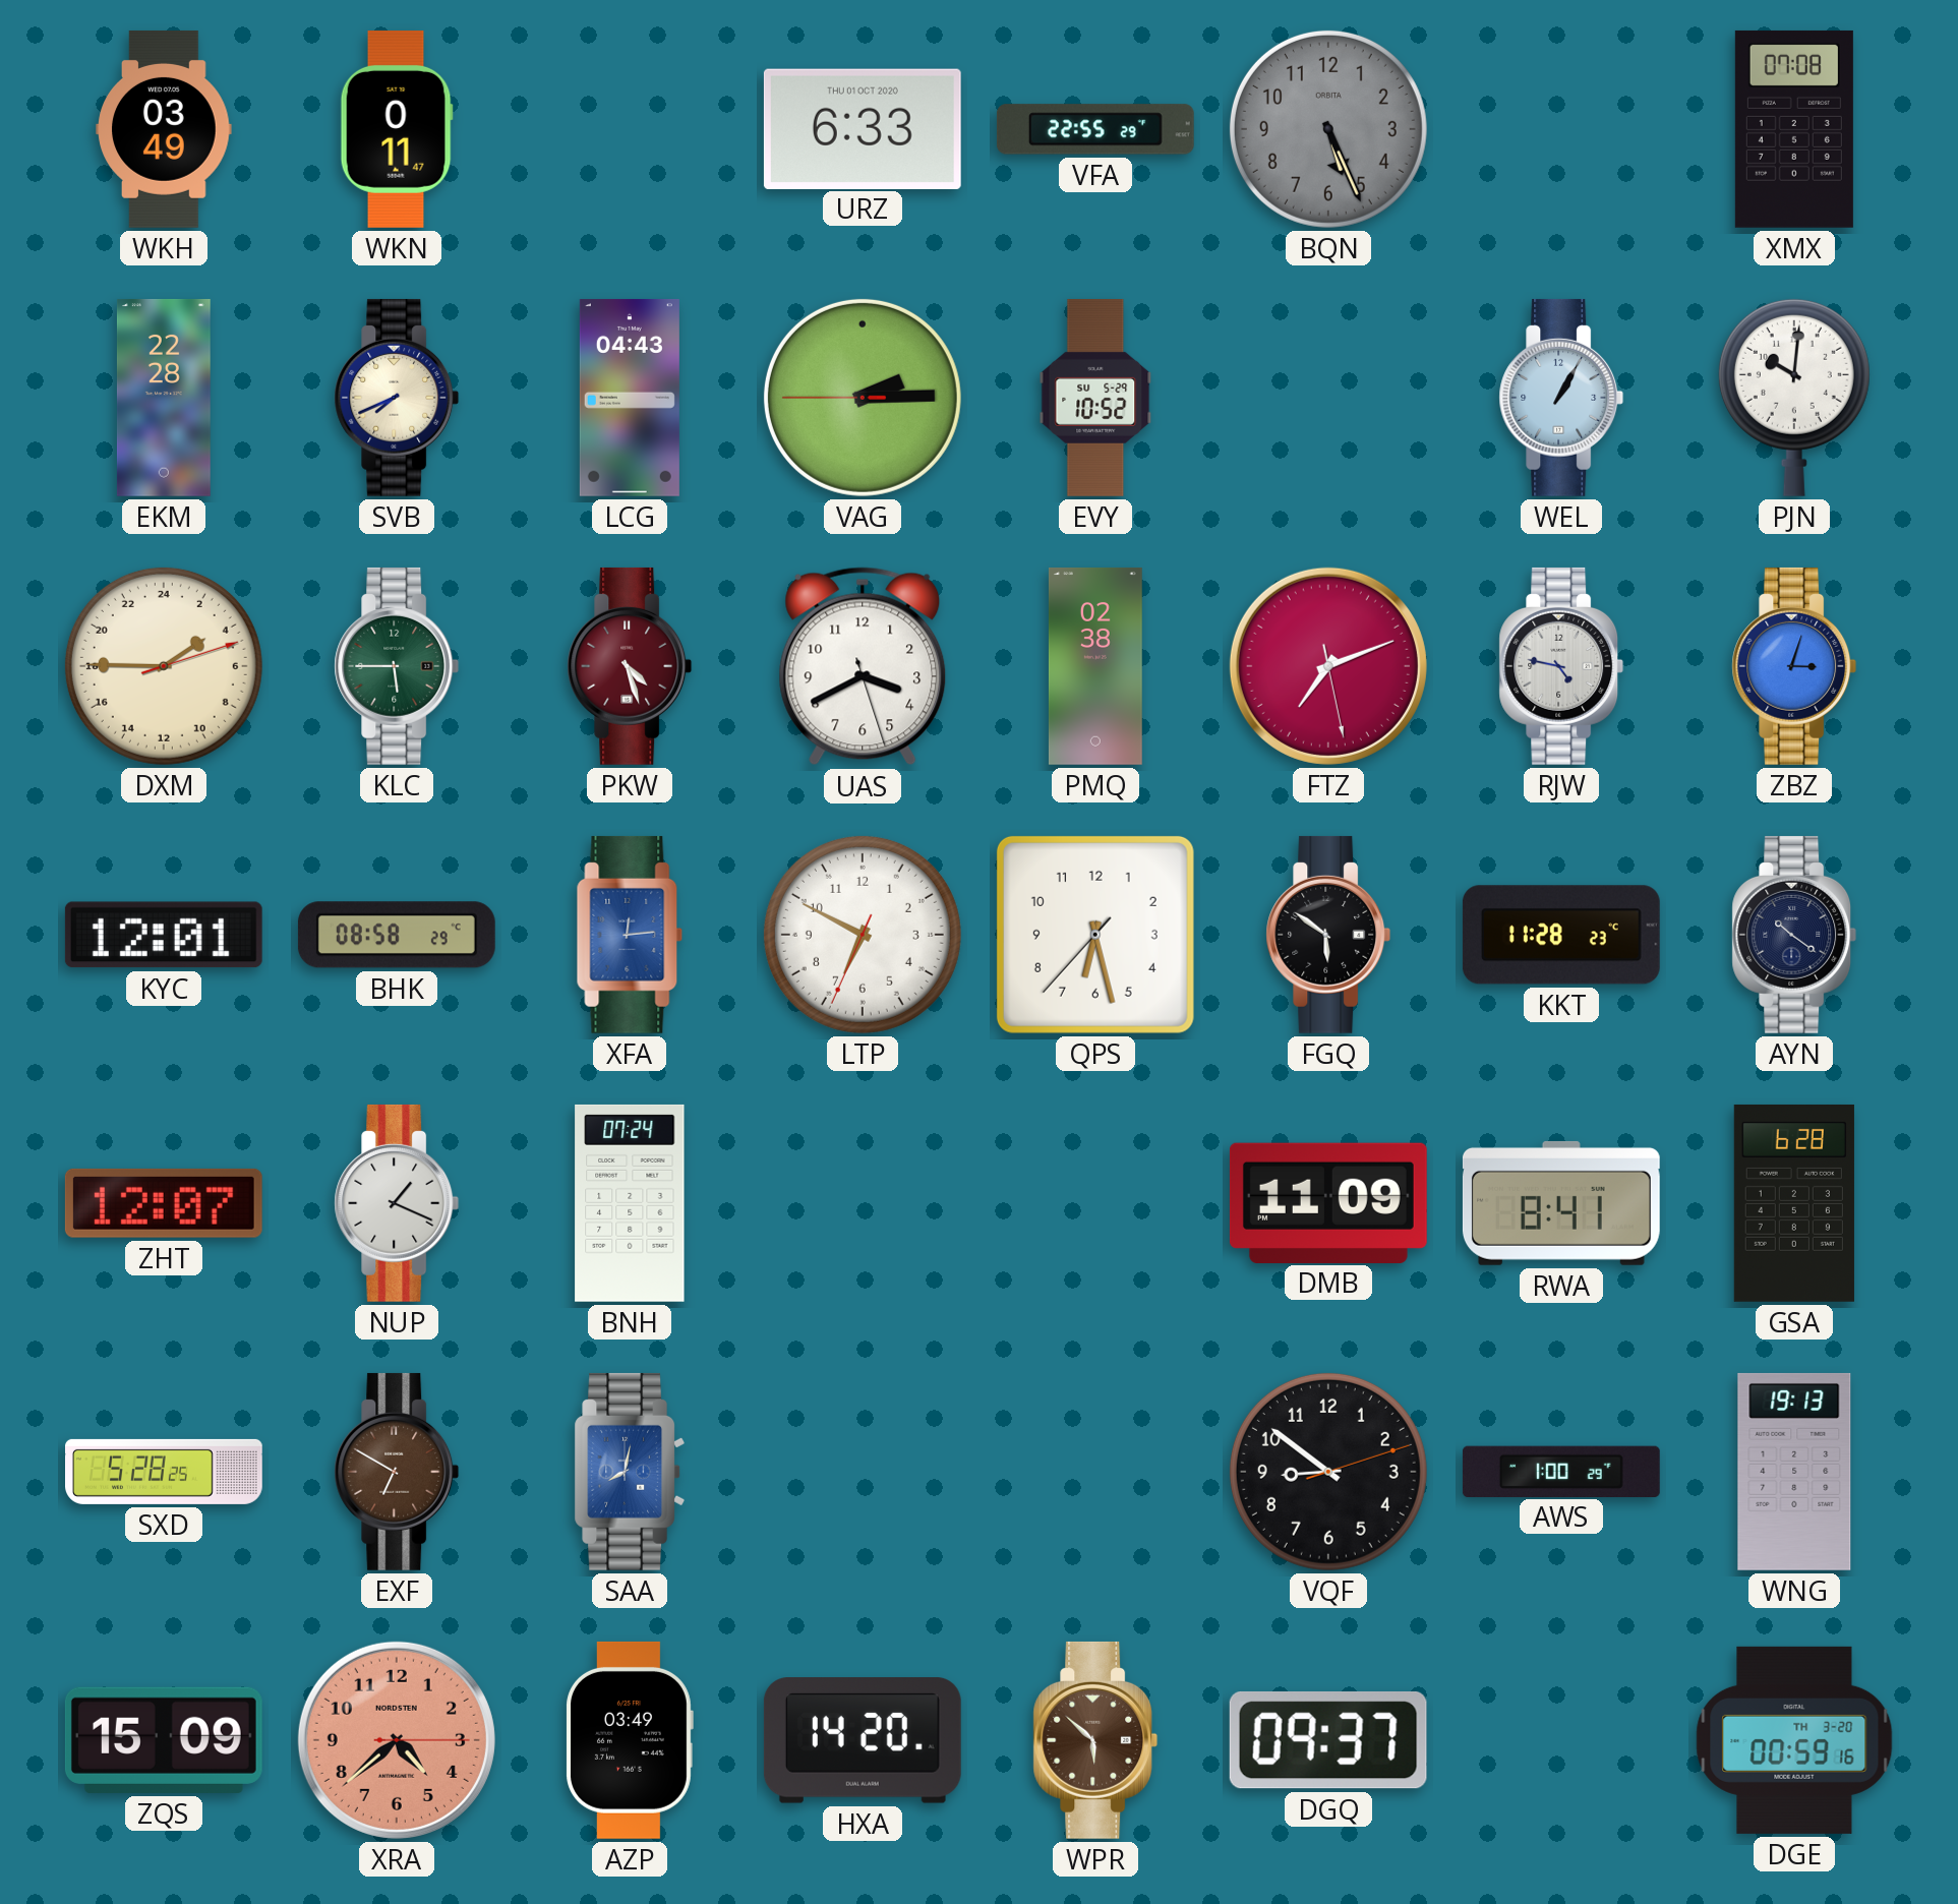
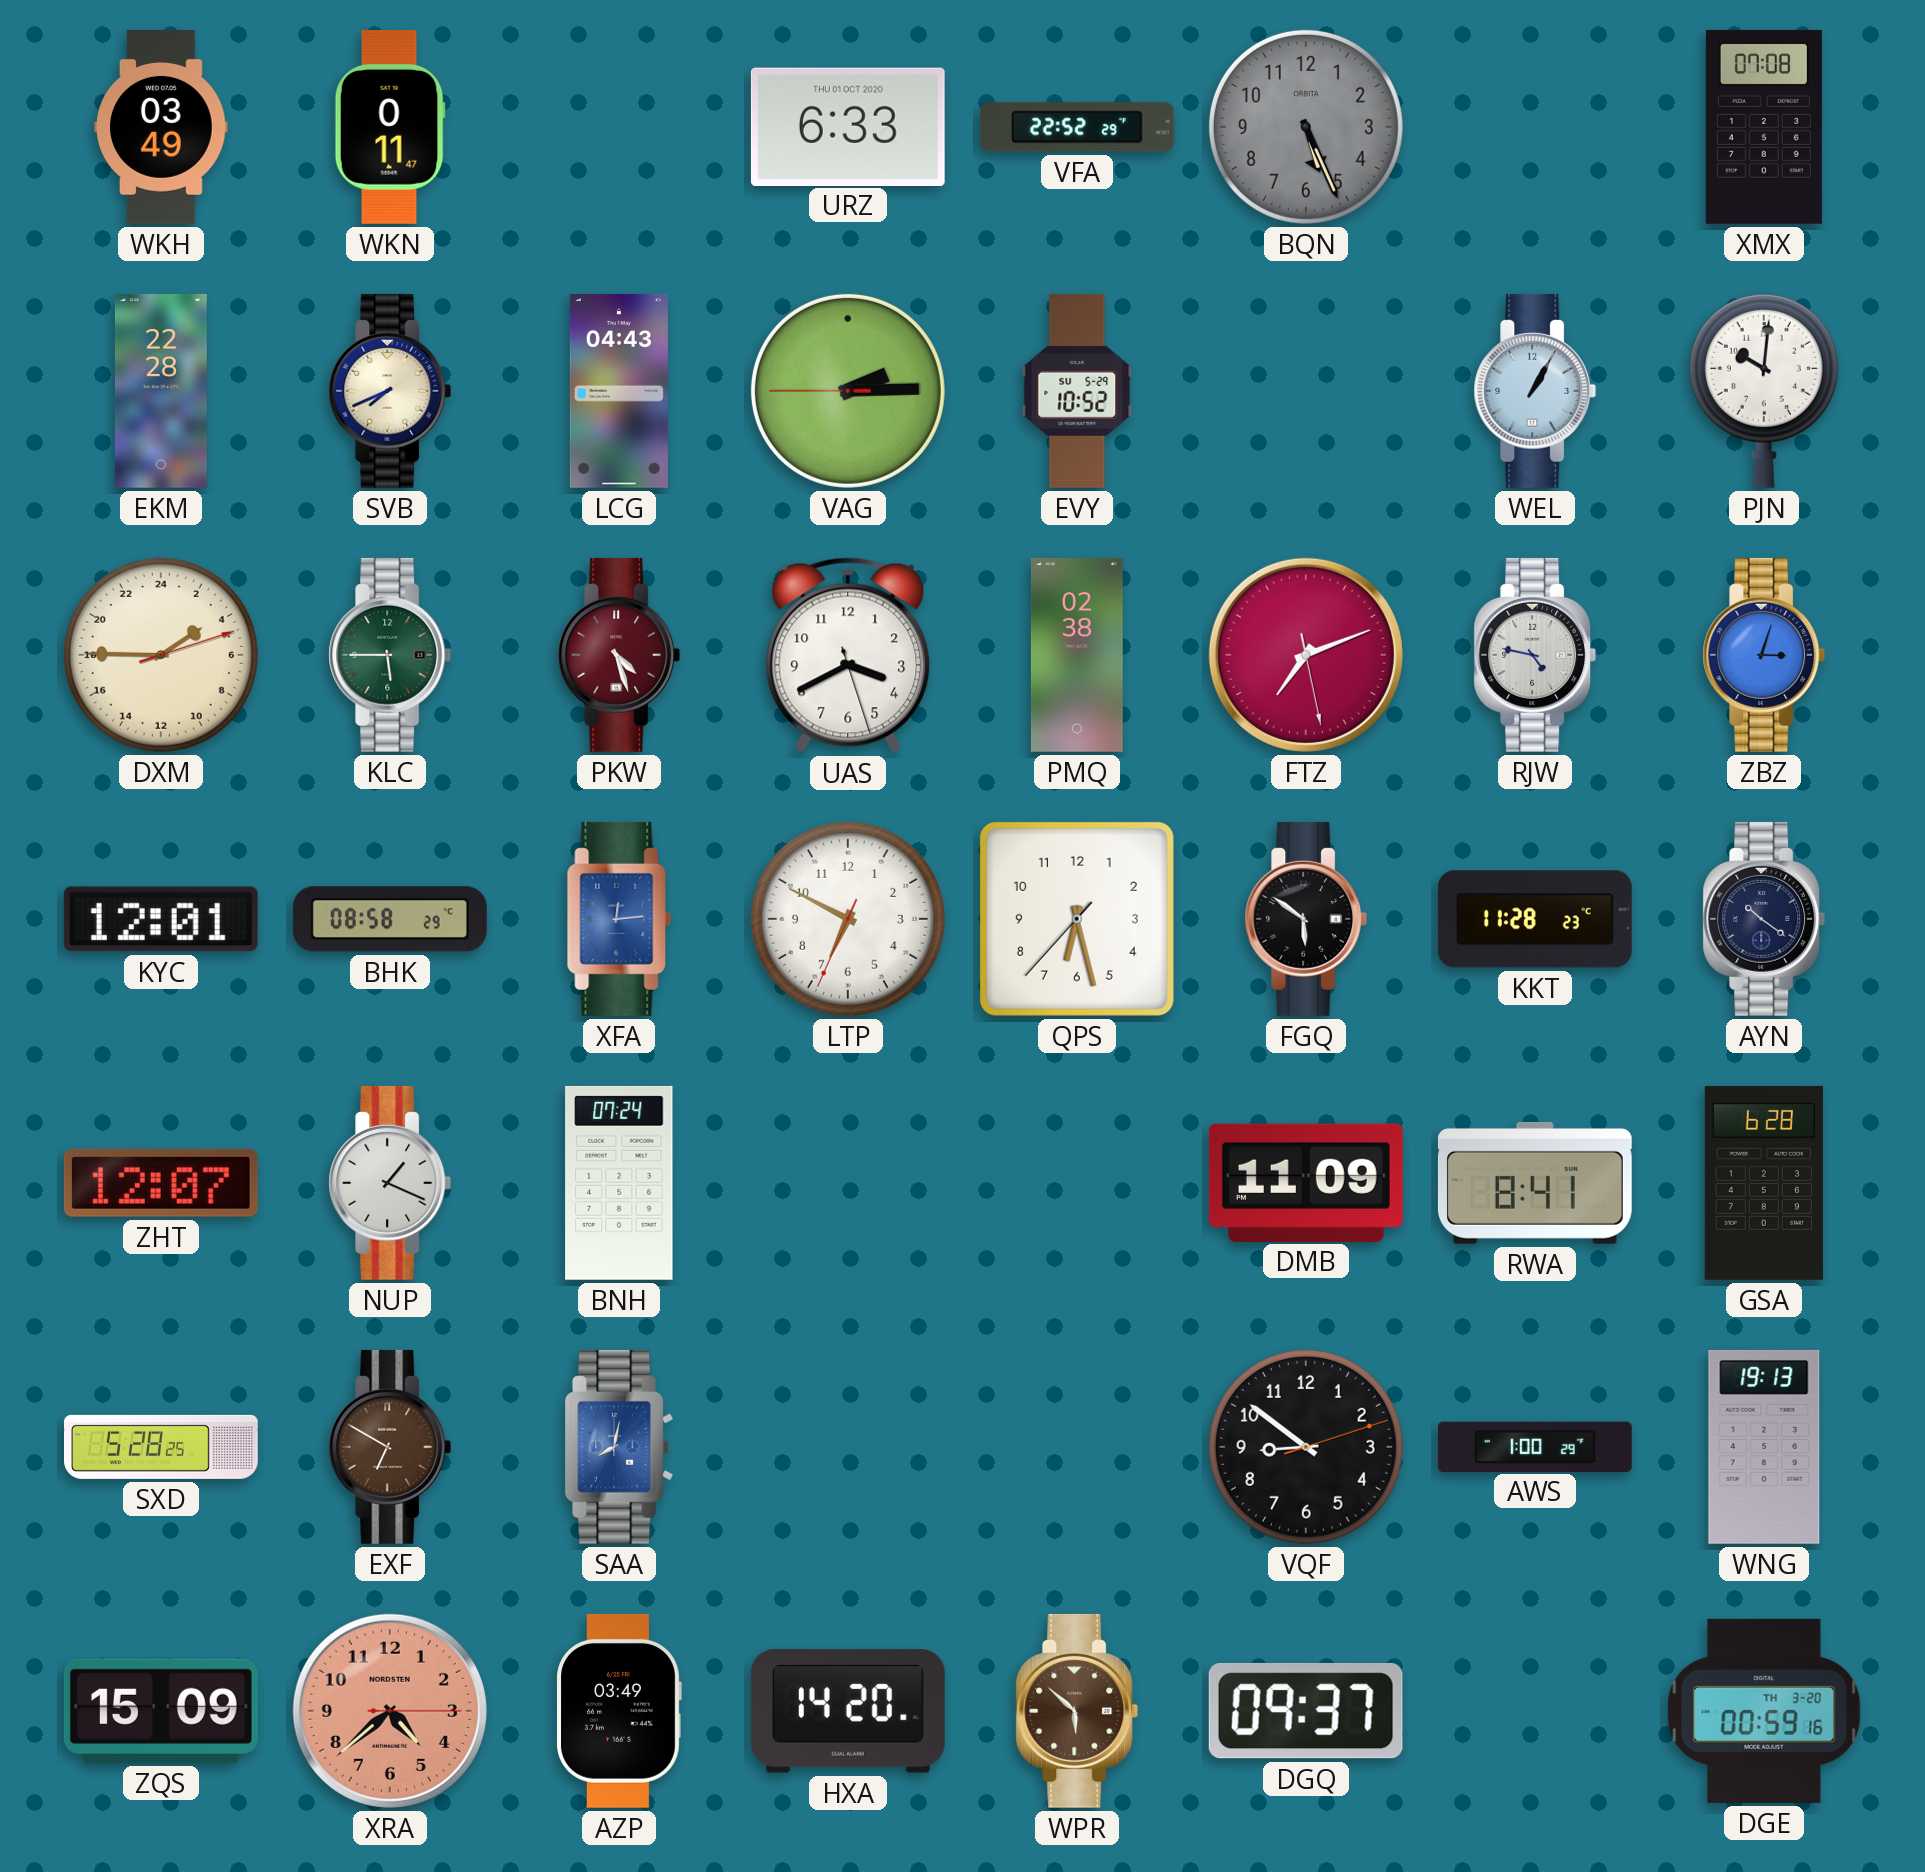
VFA: 22:55 -> 22:52
